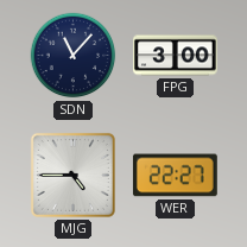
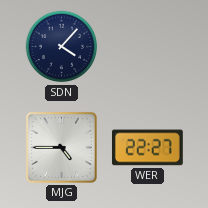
SDN: 11:07 -> 4:07
FPG: 3:00 -> none
